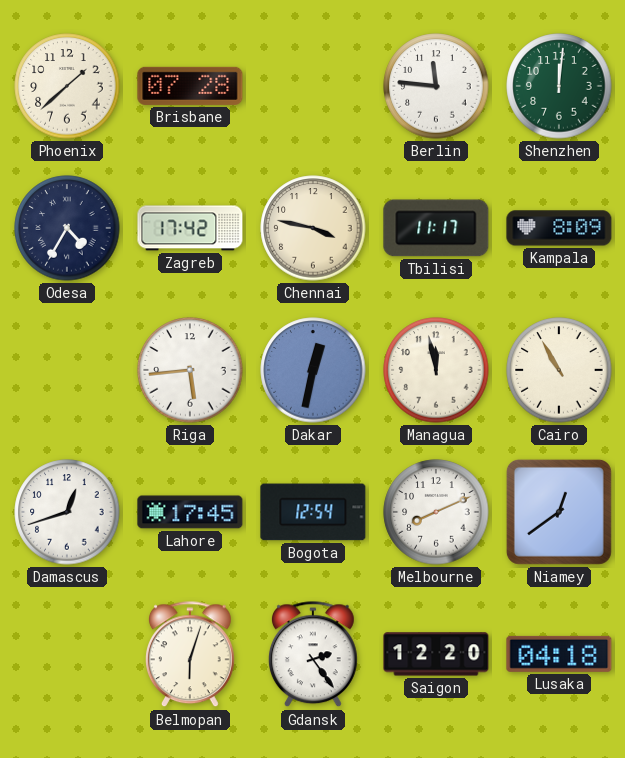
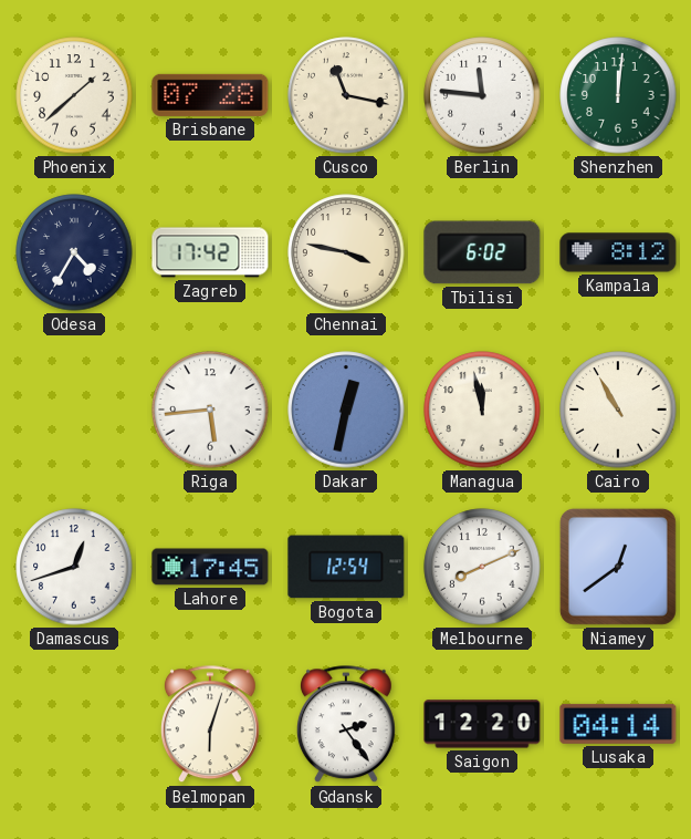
Cusco: none -> 11:17
Tbilisi: 11:17 -> 6:02
Kampala: 8:09 -> 8:12
Lusaka: 04:18 -> 04:14
